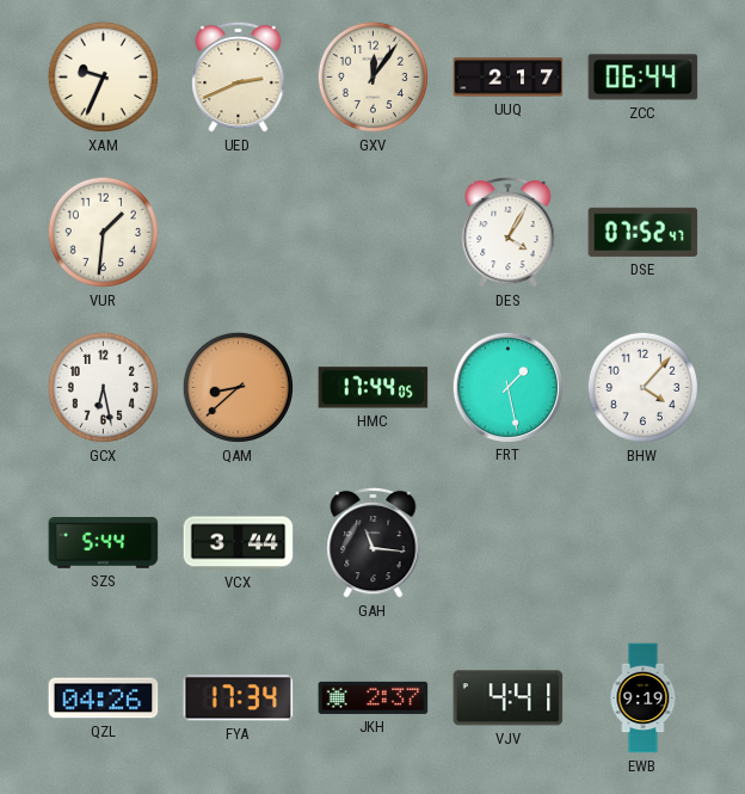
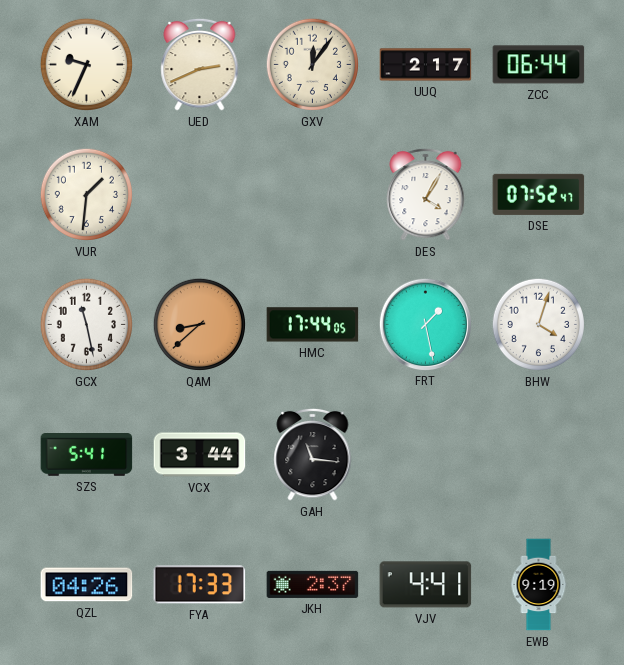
GCX: 6:28 -> 11:28
BHW: 4:07 -> 4:03
SZS: 5:44 -> 5:41
FYA: 17:34 -> 17:33
